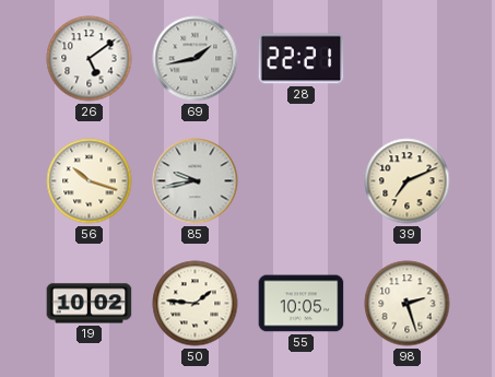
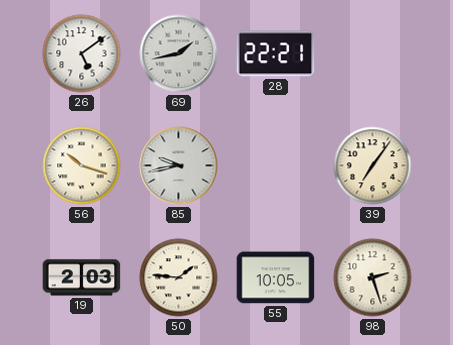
39: 7:11 -> 7:06
19: 10:02 -> 2:03
